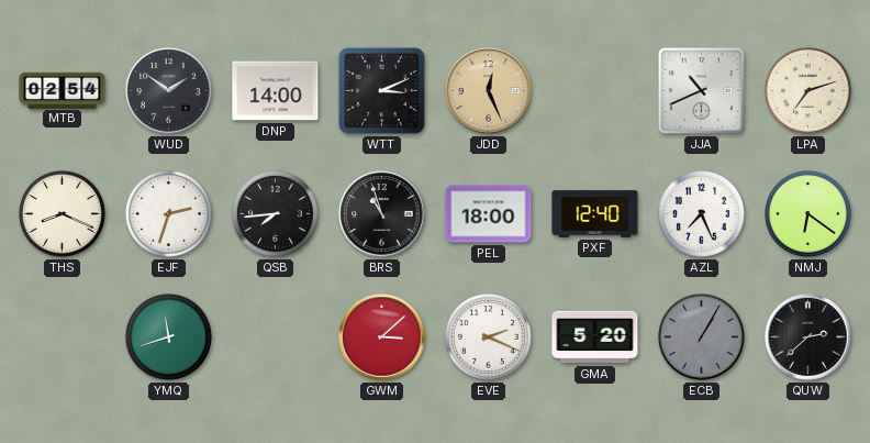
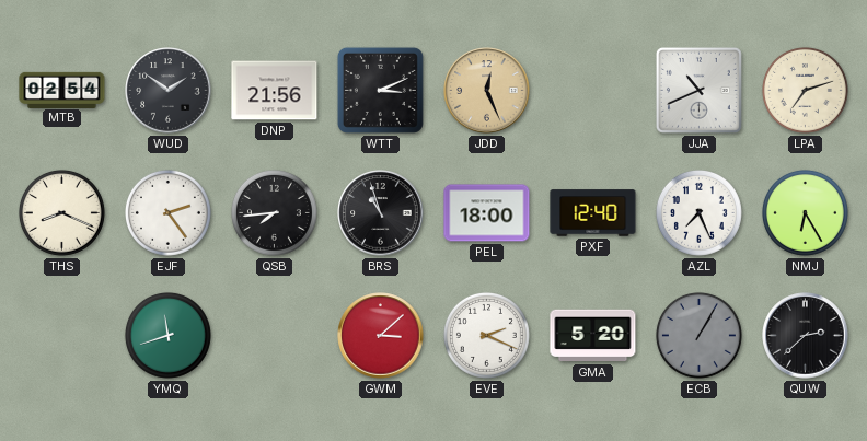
DNP: 14:00 -> 21:56
EJF: 2:33 -> 2:24
NMJ: 6:21 -> 6:25
